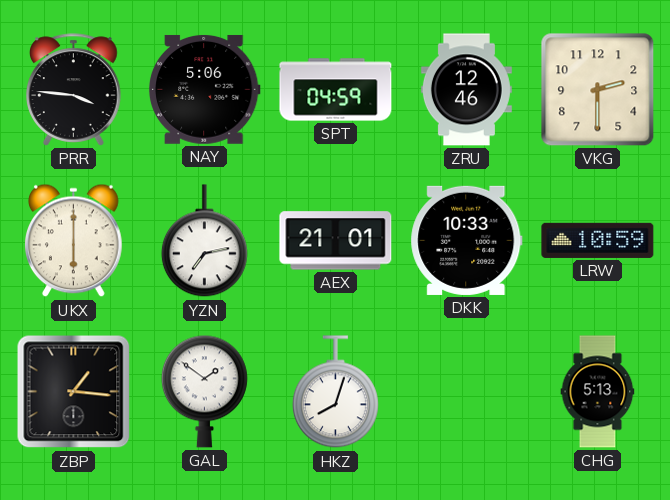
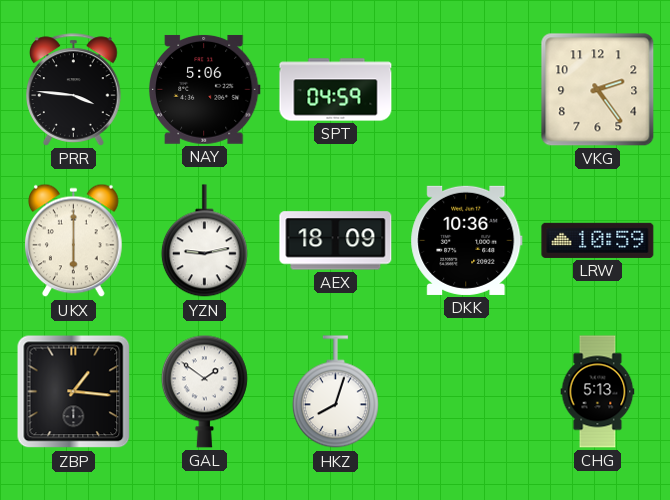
ZRU: 12:46 -> none
VKG: 2:30 -> 2:24
YZN: 7:13 -> 9:13
AEX: 21:01 -> 18:09
DKK: 10:33 -> 10:36
